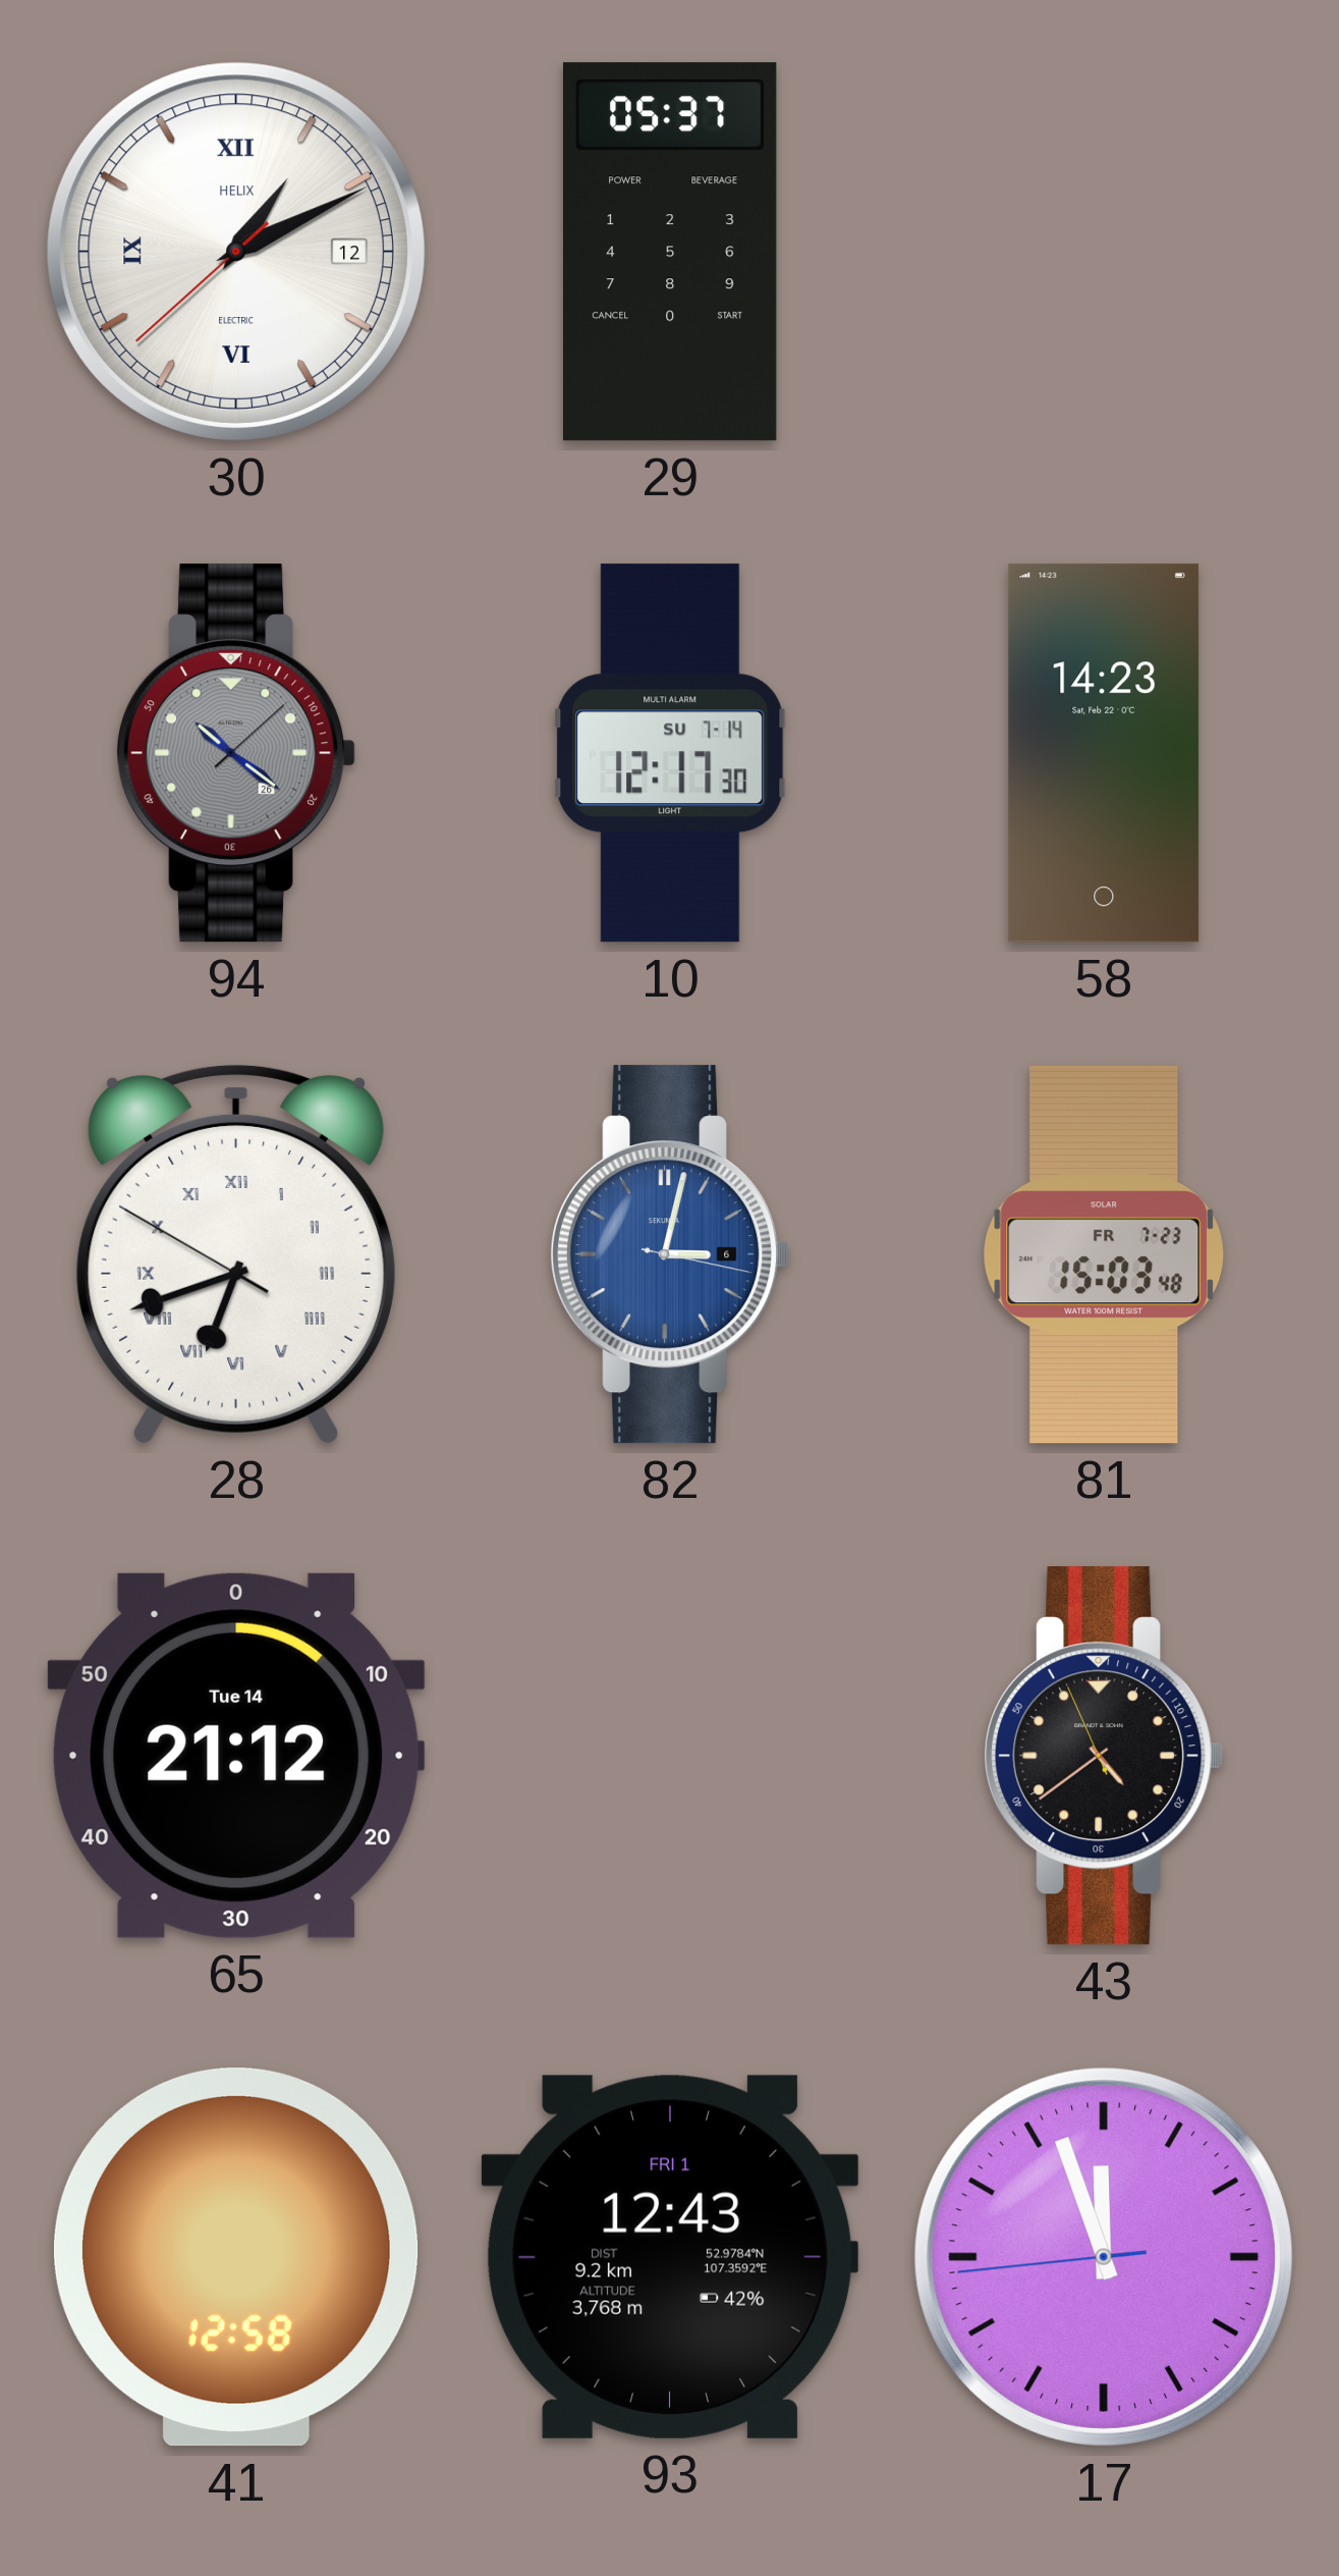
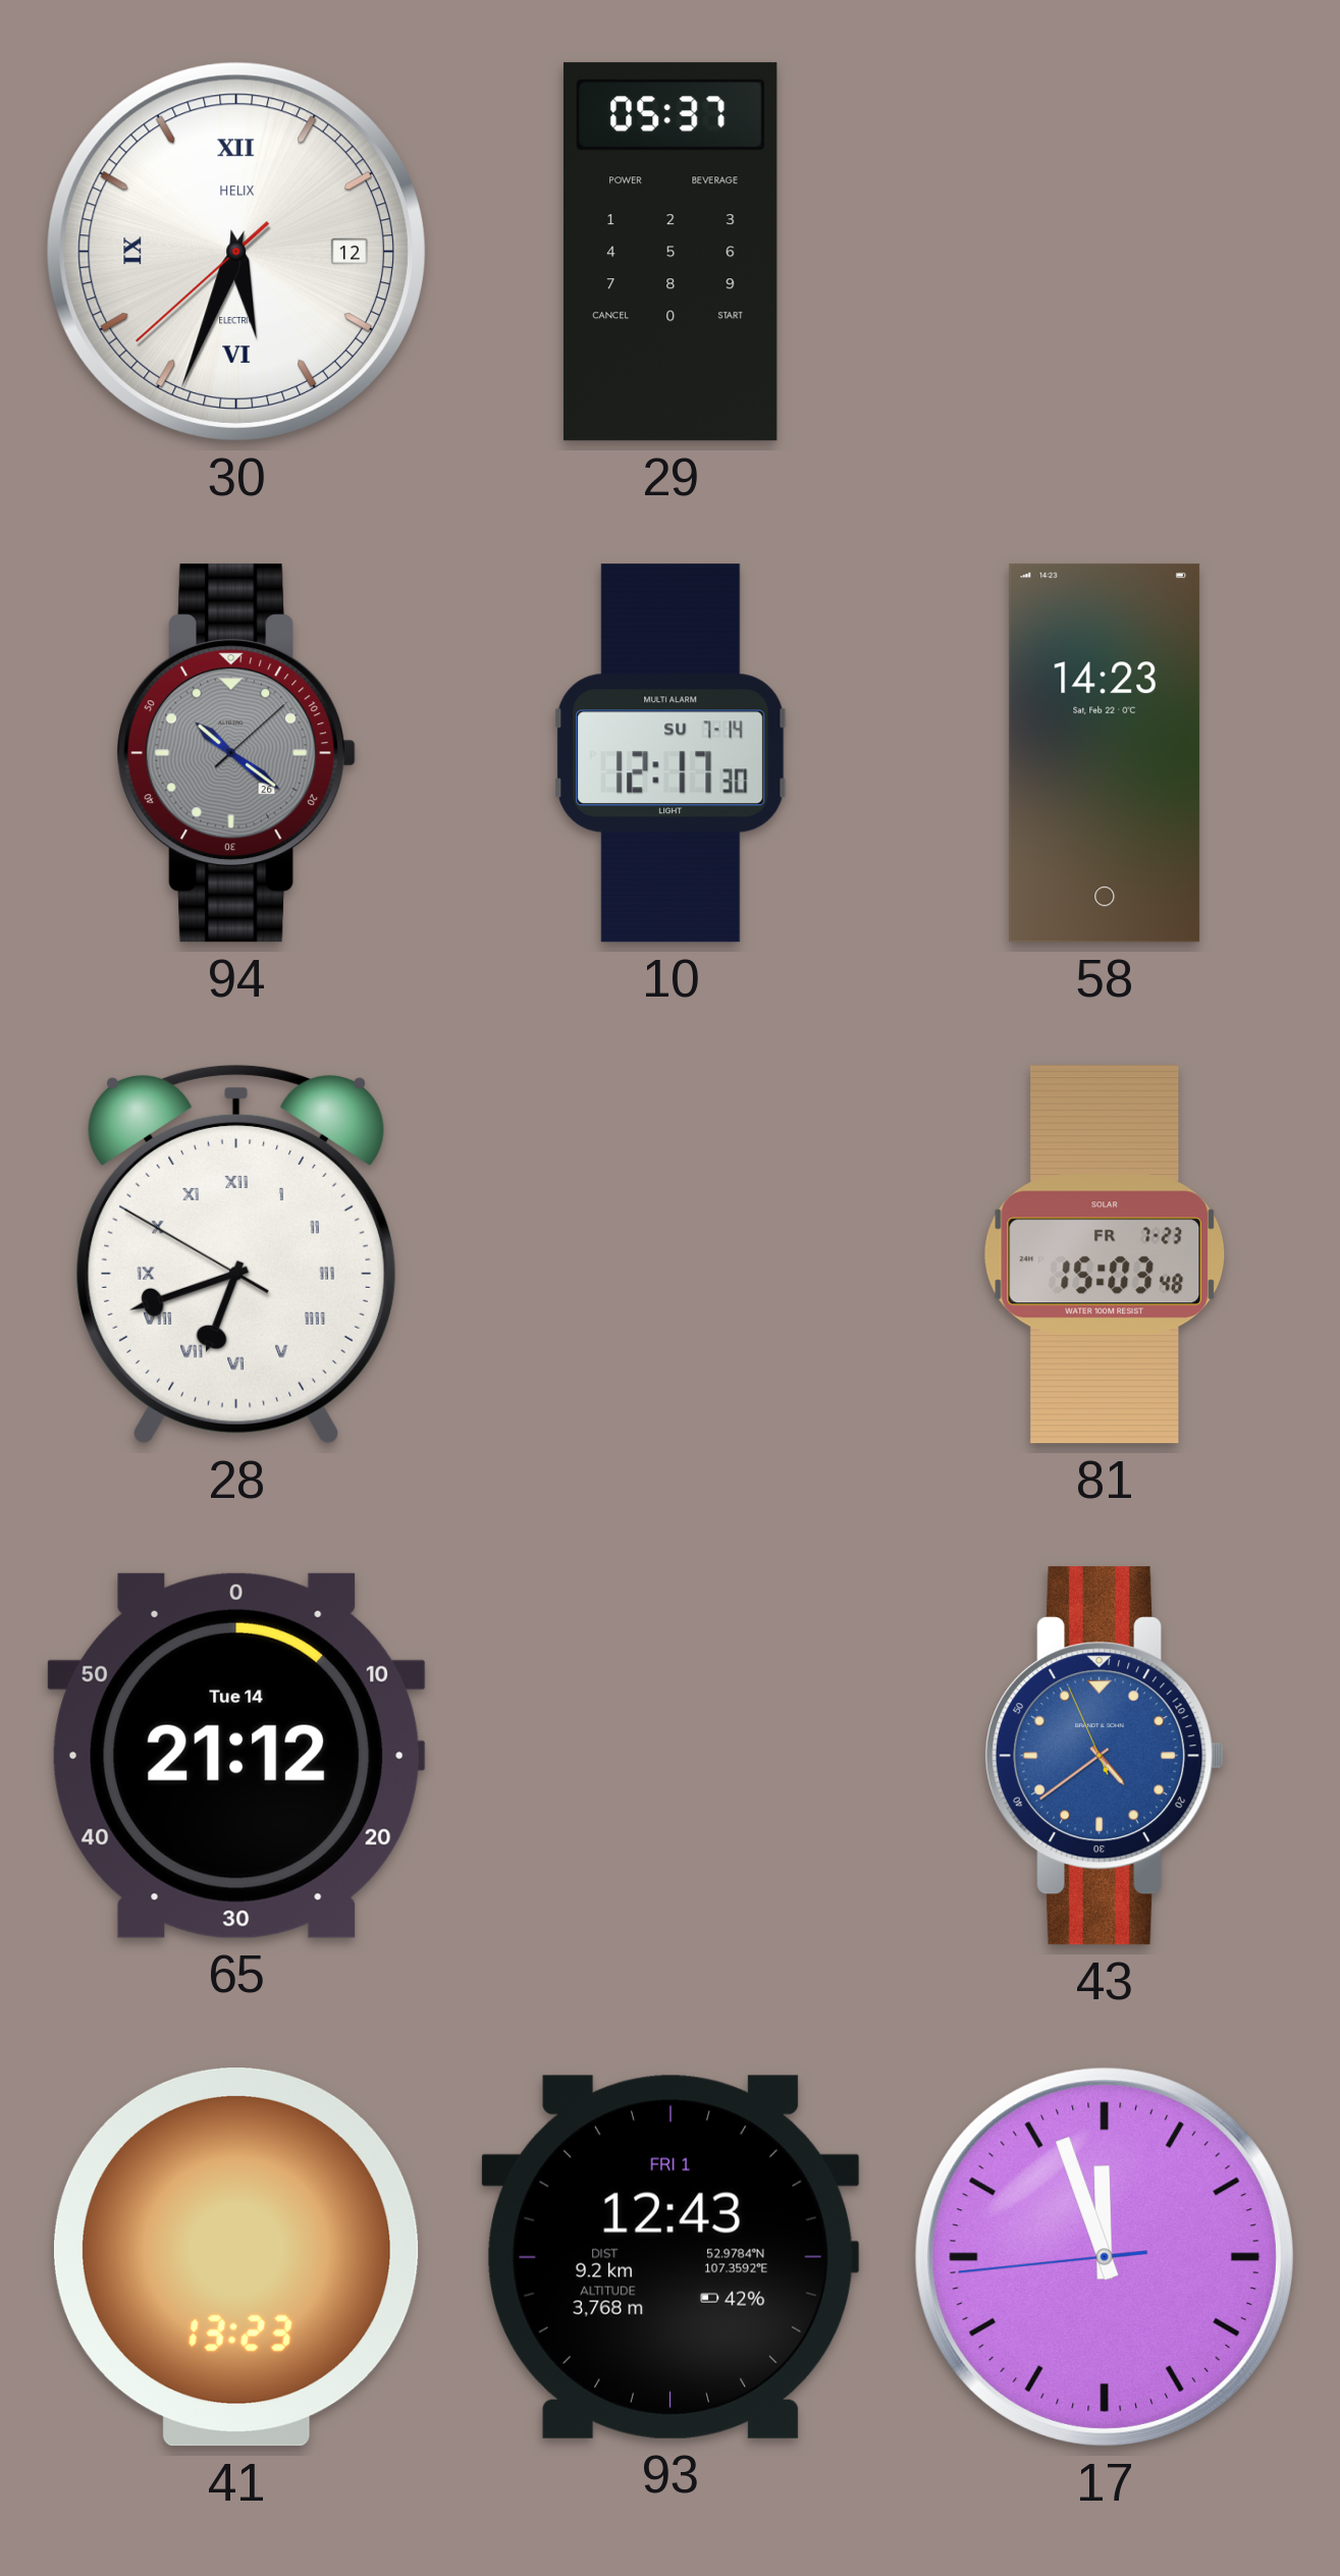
30: 1:10 -> 5:33
82: 3:02 -> none
43 dial: black -> blue
41: 12:58 -> 13:23
